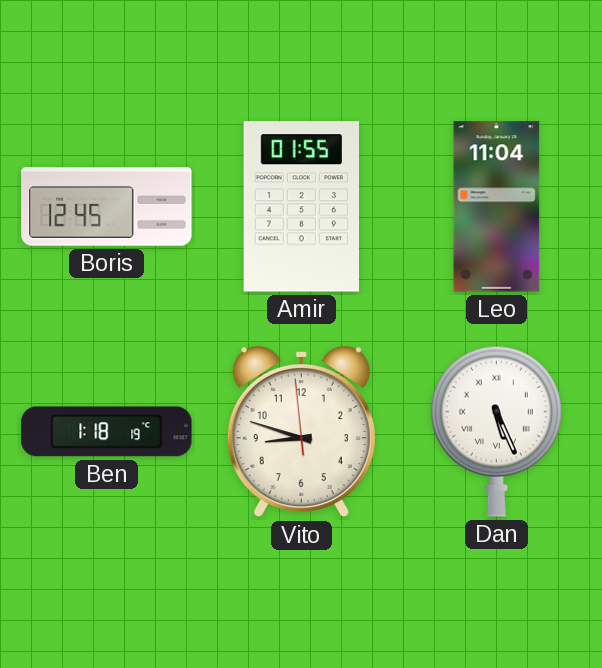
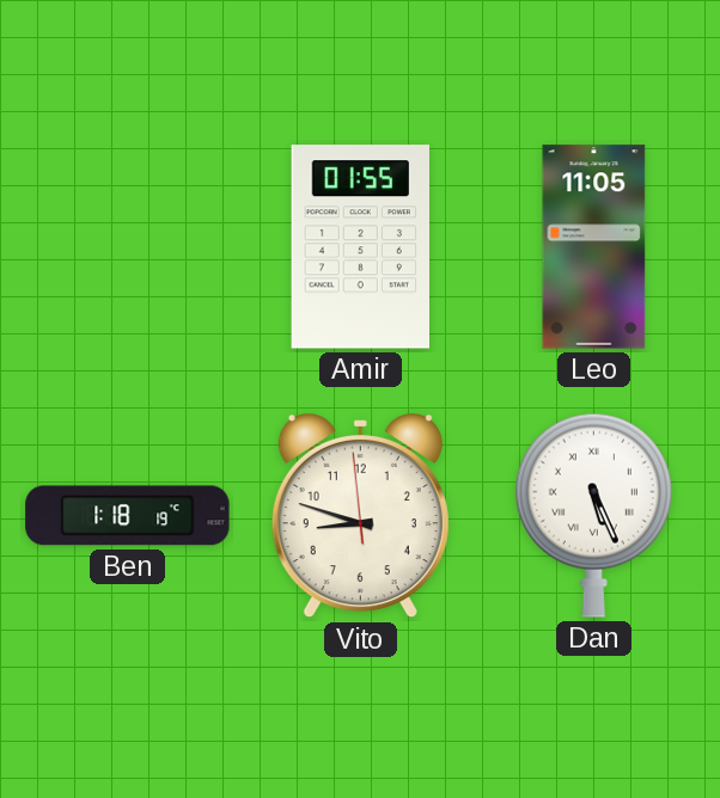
Boris: 12:45 -> none
Leo: 11:04 -> 11:05
